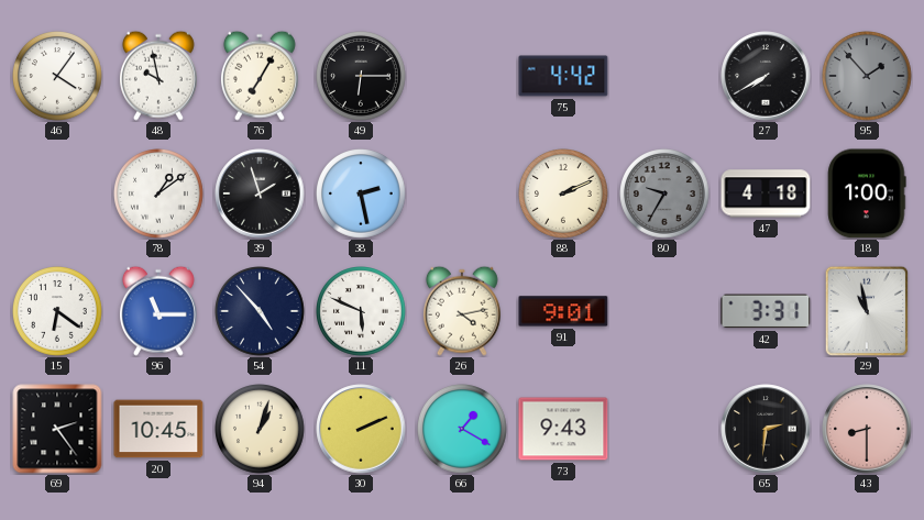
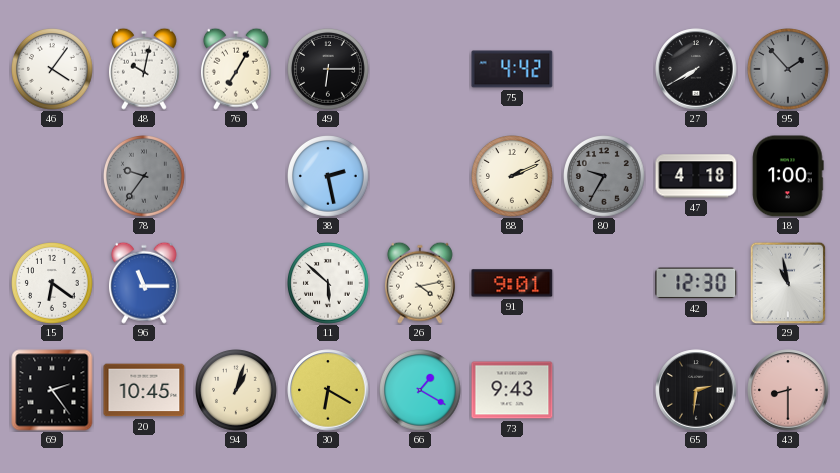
48: 9:58 -> 10:02
78: 1:09 -> 9:36
78 dial: white -> grey
39: 1:57 -> none
54: 4:53 -> none
11: 5:49 -> 5:52
42: 3:31 -> 12:30
30: 2:11 -> 6:20
